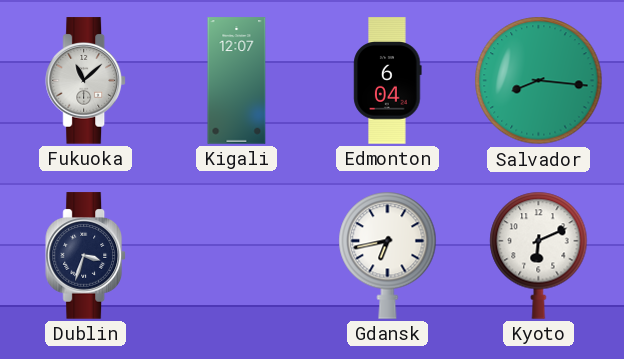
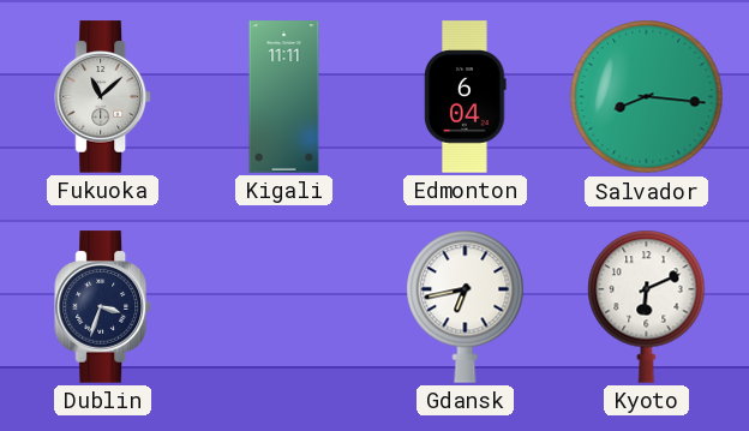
Kigali: 12:07 -> 11:11
